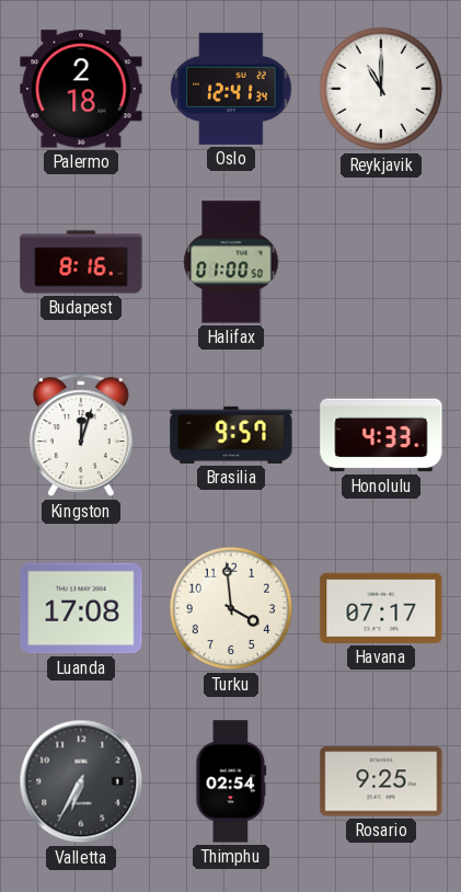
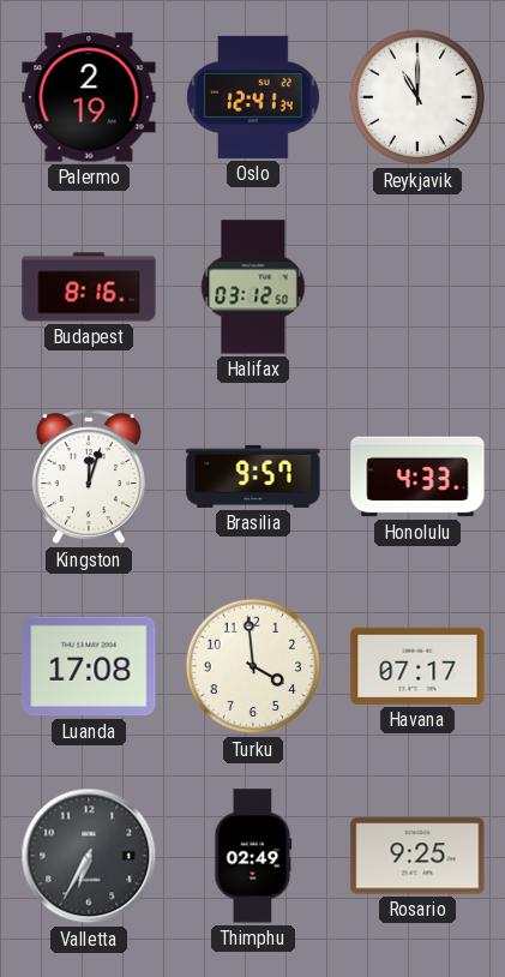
Palermo: 2:18 -> 2:19
Halifax: 01:00 -> 03:12
Thimphu: 02:54 -> 02:49
